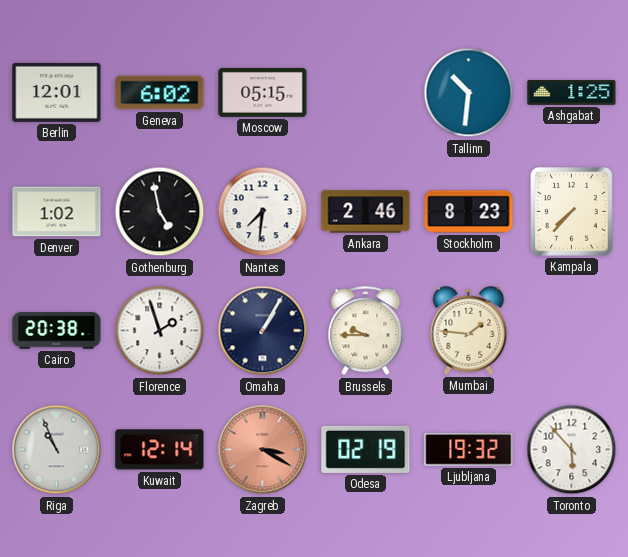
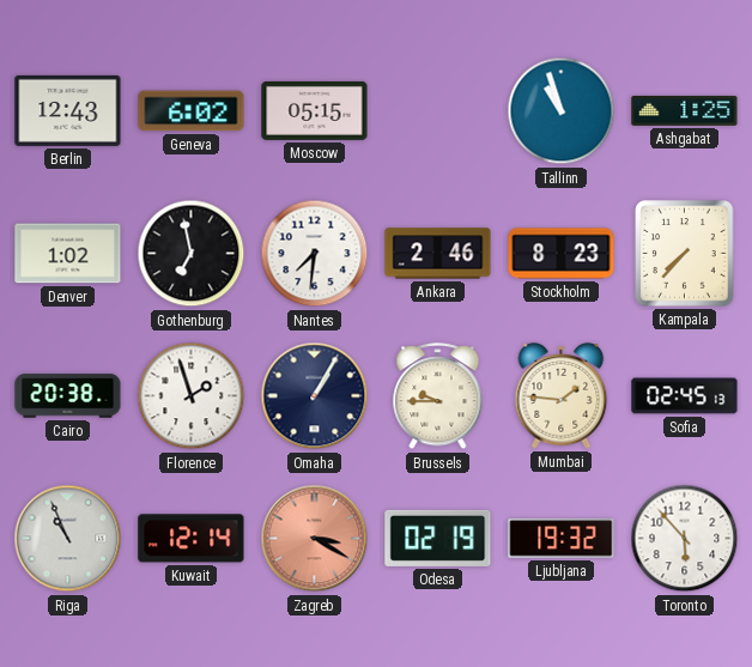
Berlin: 12:01 -> 12:43
Tallinn: 10:31 -> 10:57
Gothenburg: 4:58 -> 6:58
Sofia: none -> 02:45
